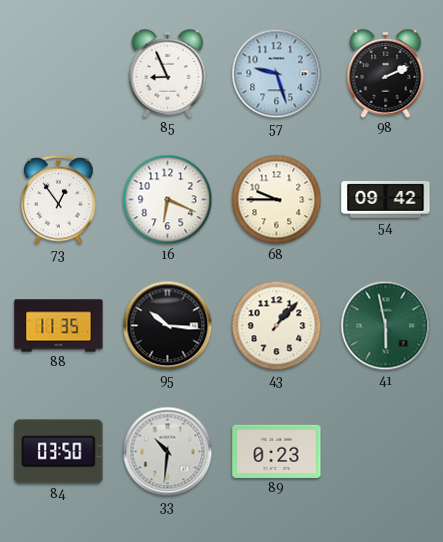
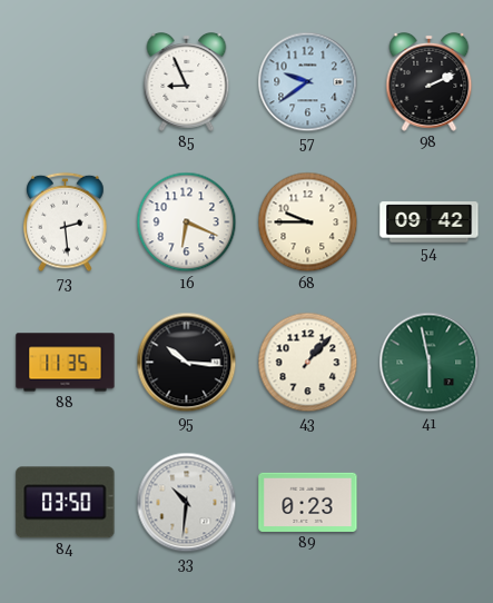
57: 9:27 -> 9:39
73: 12:54 -> 2:29
